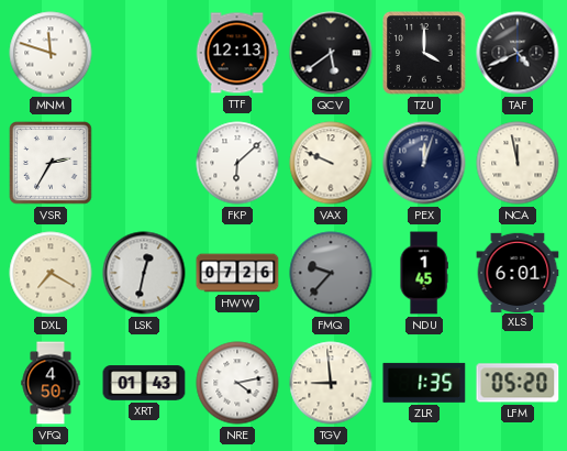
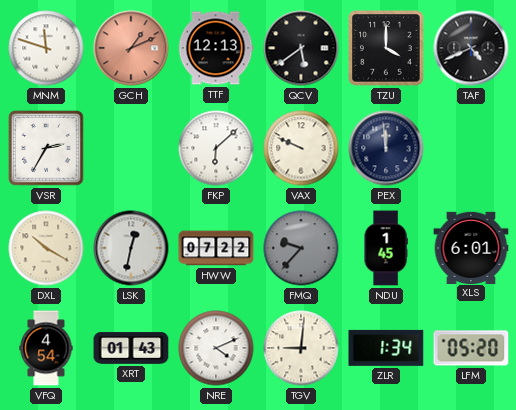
GCH: none -> 1:11
PEX: 12:03 -> 11:59
NCA: 11:58 -> none
DXL: 7:20 -> 10:20
HWW: 07:26 -> 07:22
VFQ: 4:50 -> 4:54
NRE: 4:13 -> 4:11
TGV: 8:59 -> 9:01
ZLR: 1:35 -> 1:34
